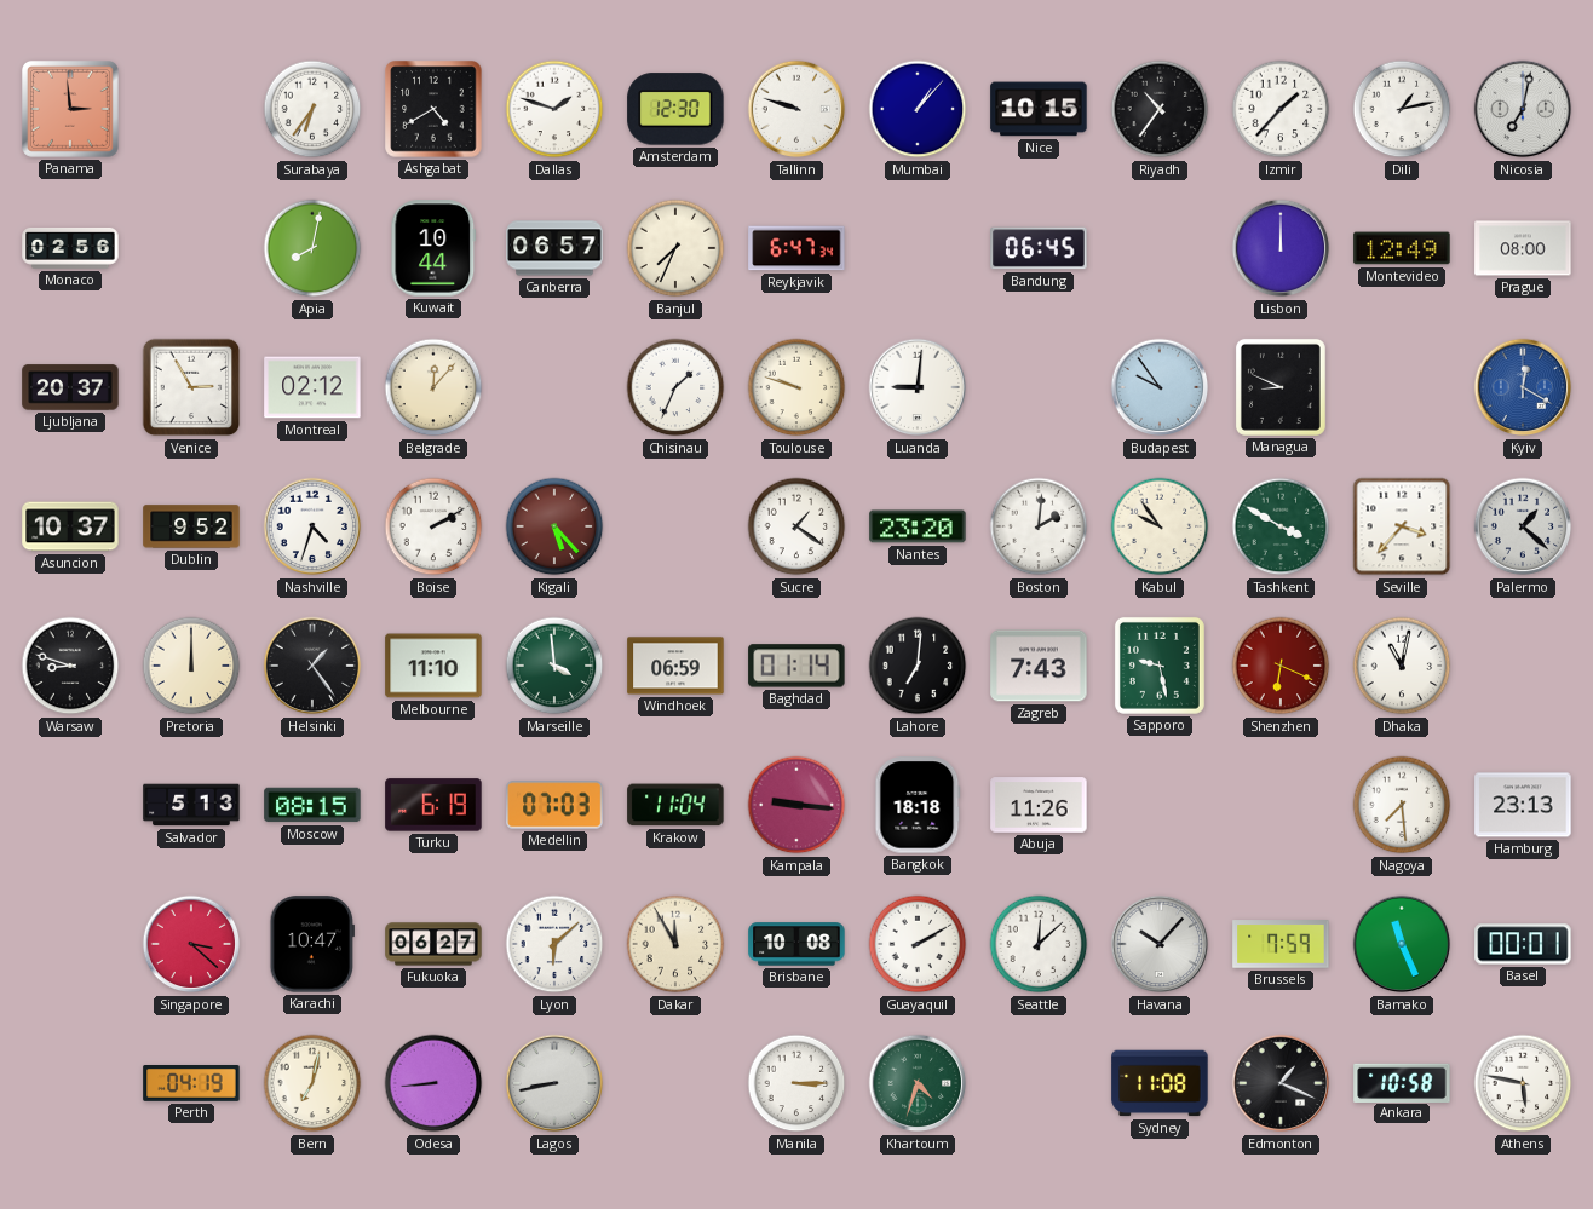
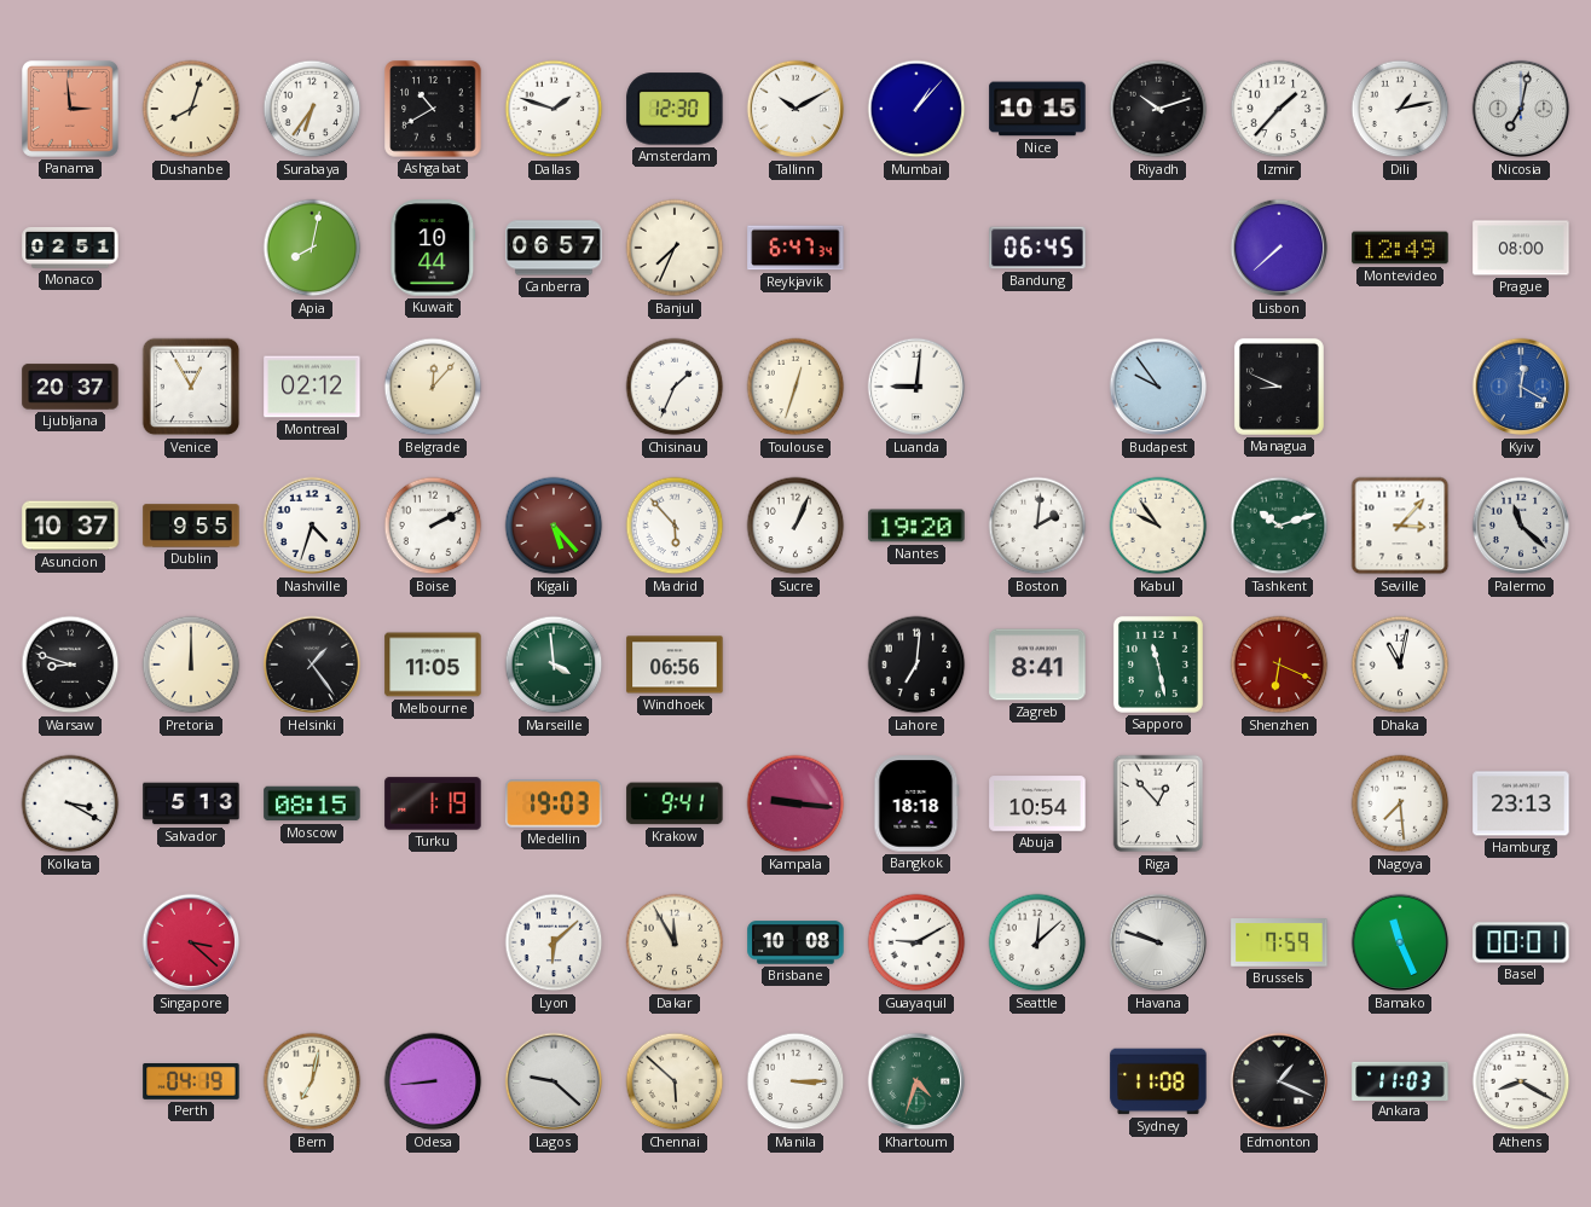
Dushanbe: none -> 8:03
Ashgabat: 4:40 -> 10:40
Tallinn: 9:48 -> 10:10
Riyadh: 10:36 -> 10:12
Monaco: 02:56 -> 02:51
Lisbon: 12:00 -> 7:38
Venice: 2:55 -> 12:55
Toulouse: 9:48 -> 12:33
Dublin: 9:52 -> 9:55
Madrid: none -> 5:53
Sucre: 1:21 -> 1:04
Nantes: 23:20 -> 19:20
Tashkent: 3:50 -> 10:12
Seville: 3:37 -> 3:07
Palermo: 1:22 -> 11:22
Melbourne: 11:10 -> 11:05
Windhoek: 06:59 -> 06:56
Baghdad: 01:14 -> none
Zagreb: 7:43 -> 8:41
Sapporo: 9:28 -> 11:28
Kolkata: none -> 3:20
Turku: 6:19 -> 1:19
Medellin: 07:03 -> 19:03
Krakow: 11:04 -> 9:41
Abuja: 11:26 -> 10:54
Riga: none -> 12:53
Karachi: 10:47 -> none
Fukuoka: 06:27 -> none
Guayaquil: 2:10 -> 9:10
Havana: 10:07 -> 9:48
Lagos: 8:43 -> 9:22
Chennai: none -> 5:52
Ankara: 10:58 -> 11:03
Athens: 5:47 -> 8:20
